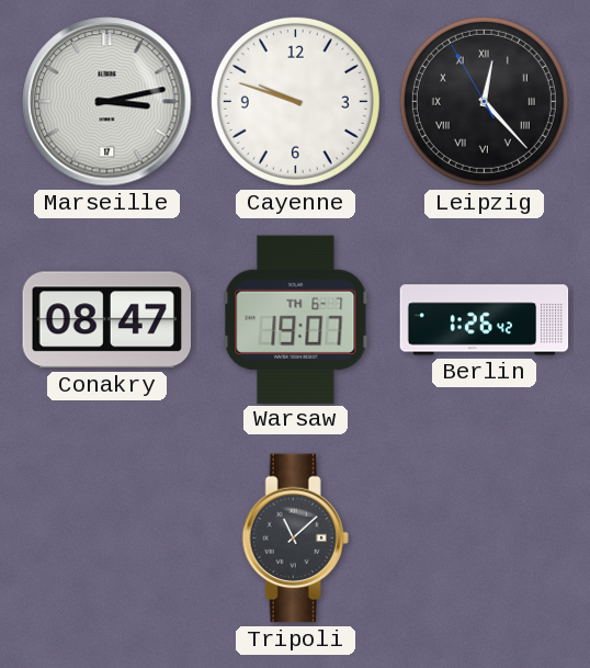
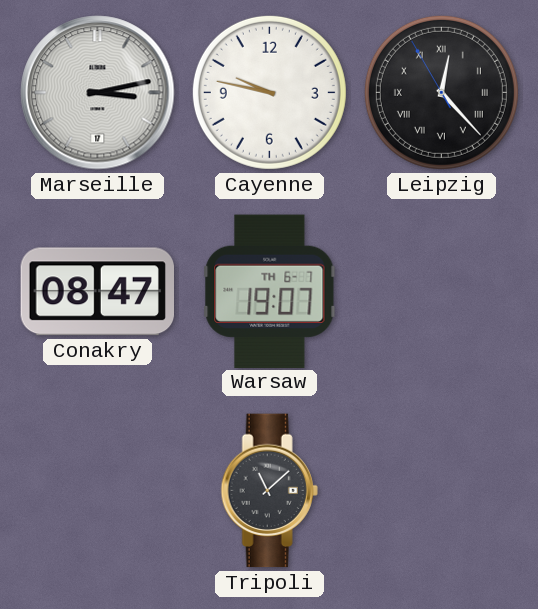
Cayenne: 9:48 -> 9:47
Berlin: 1:26 -> none
